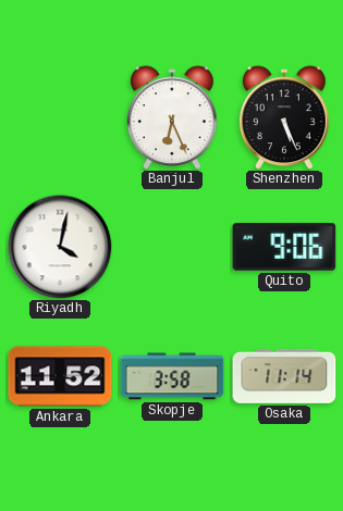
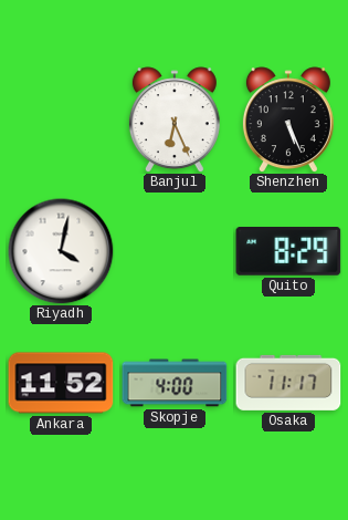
Quito: 9:06 -> 8:29
Skopje: 3:58 -> 4:00
Osaka: 11:14 -> 11:17
